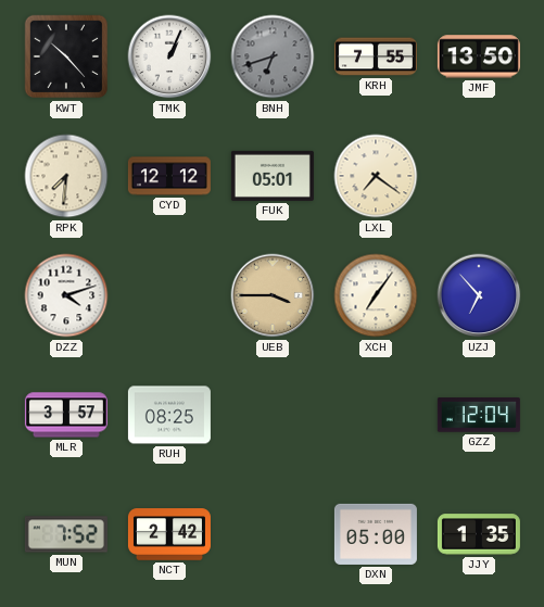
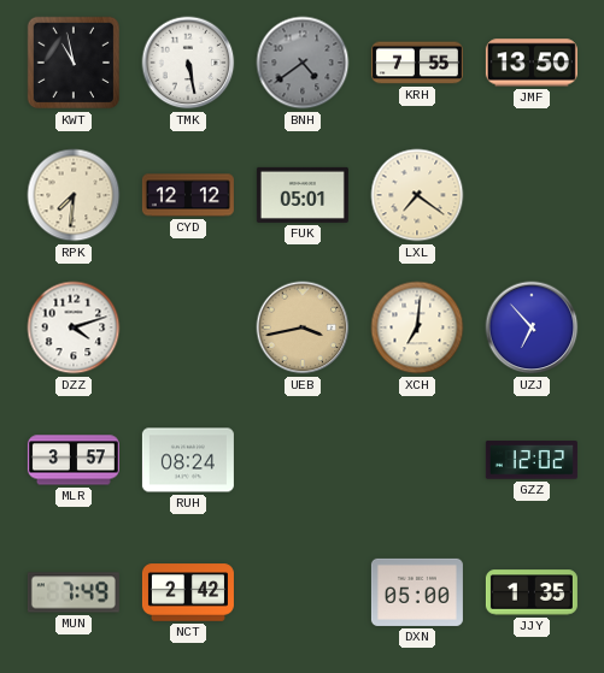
KWT: 10:23 -> 10:58
TMK: 1:04 -> 5:28
BNH: 6:42 -> 4:39
UEB: 3:45 -> 3:43
XCH: 7:06 -> 7:01
RUH: 08:25 -> 08:24
GZZ: 12:04 -> 12:02
MUN: 7:52 -> 7:49
